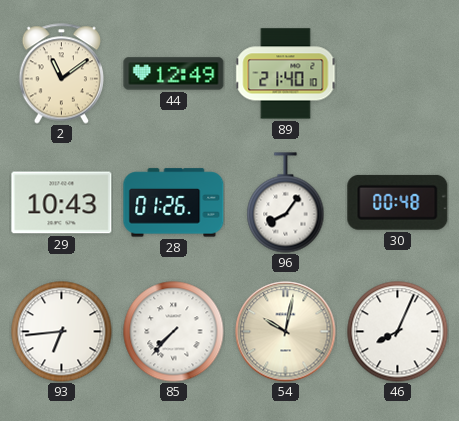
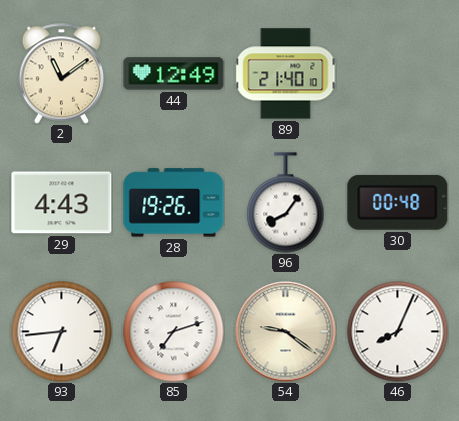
29: 10:43 -> 4:43
28: 01:26 -> 19:26
85: 7:37 -> 7:12
54: 10:02 -> 9:21
